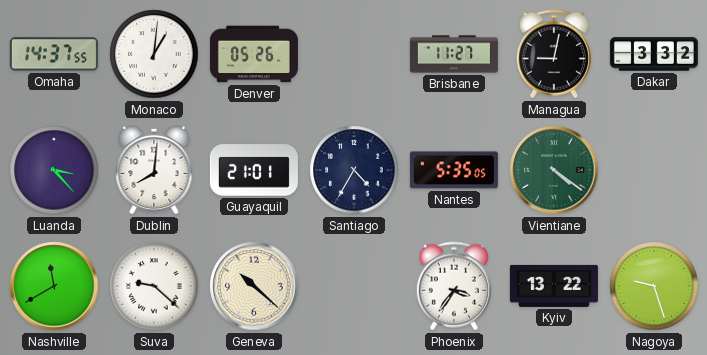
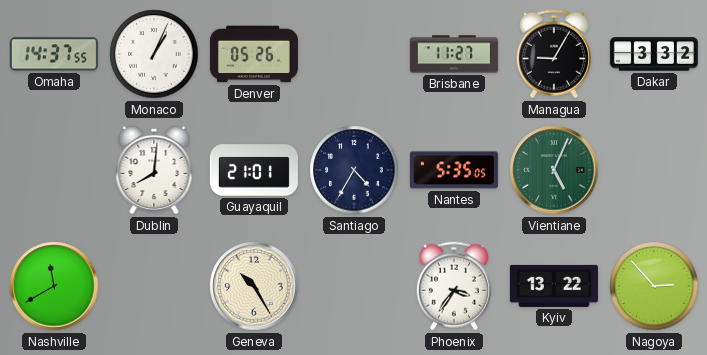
Monaco: 1:01 -> 1:04
Managua: 9:02 -> 9:05
Luanda: 3:23 -> none
Vientiane: 4:21 -> 5:04
Suva: 9:22 -> none
Geneva: 10:22 -> 10:25
Nagoya: 9:27 -> 2:53
